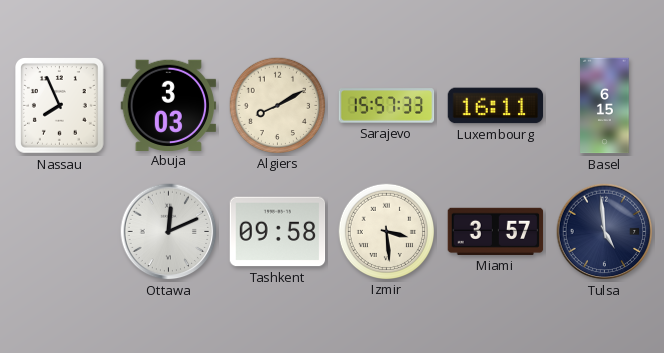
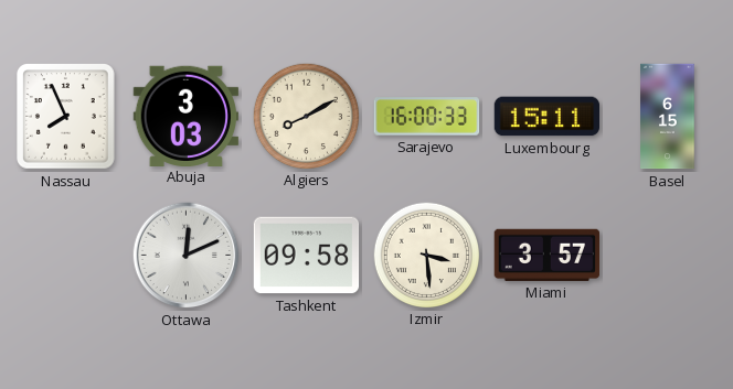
Sarajevo: 15:57 -> 16:00
Luxembourg: 16:11 -> 15:11
Tulsa: 4:59 -> none
